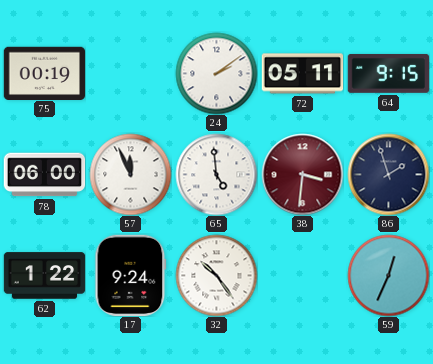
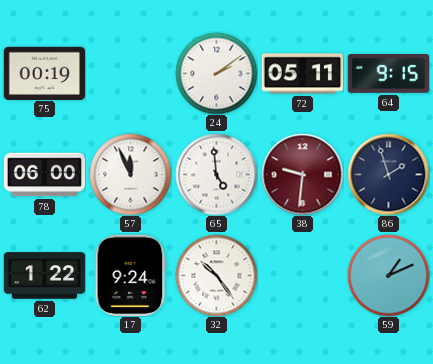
38: 3:31 -> 9:31
59: 12:34 -> 1:11
